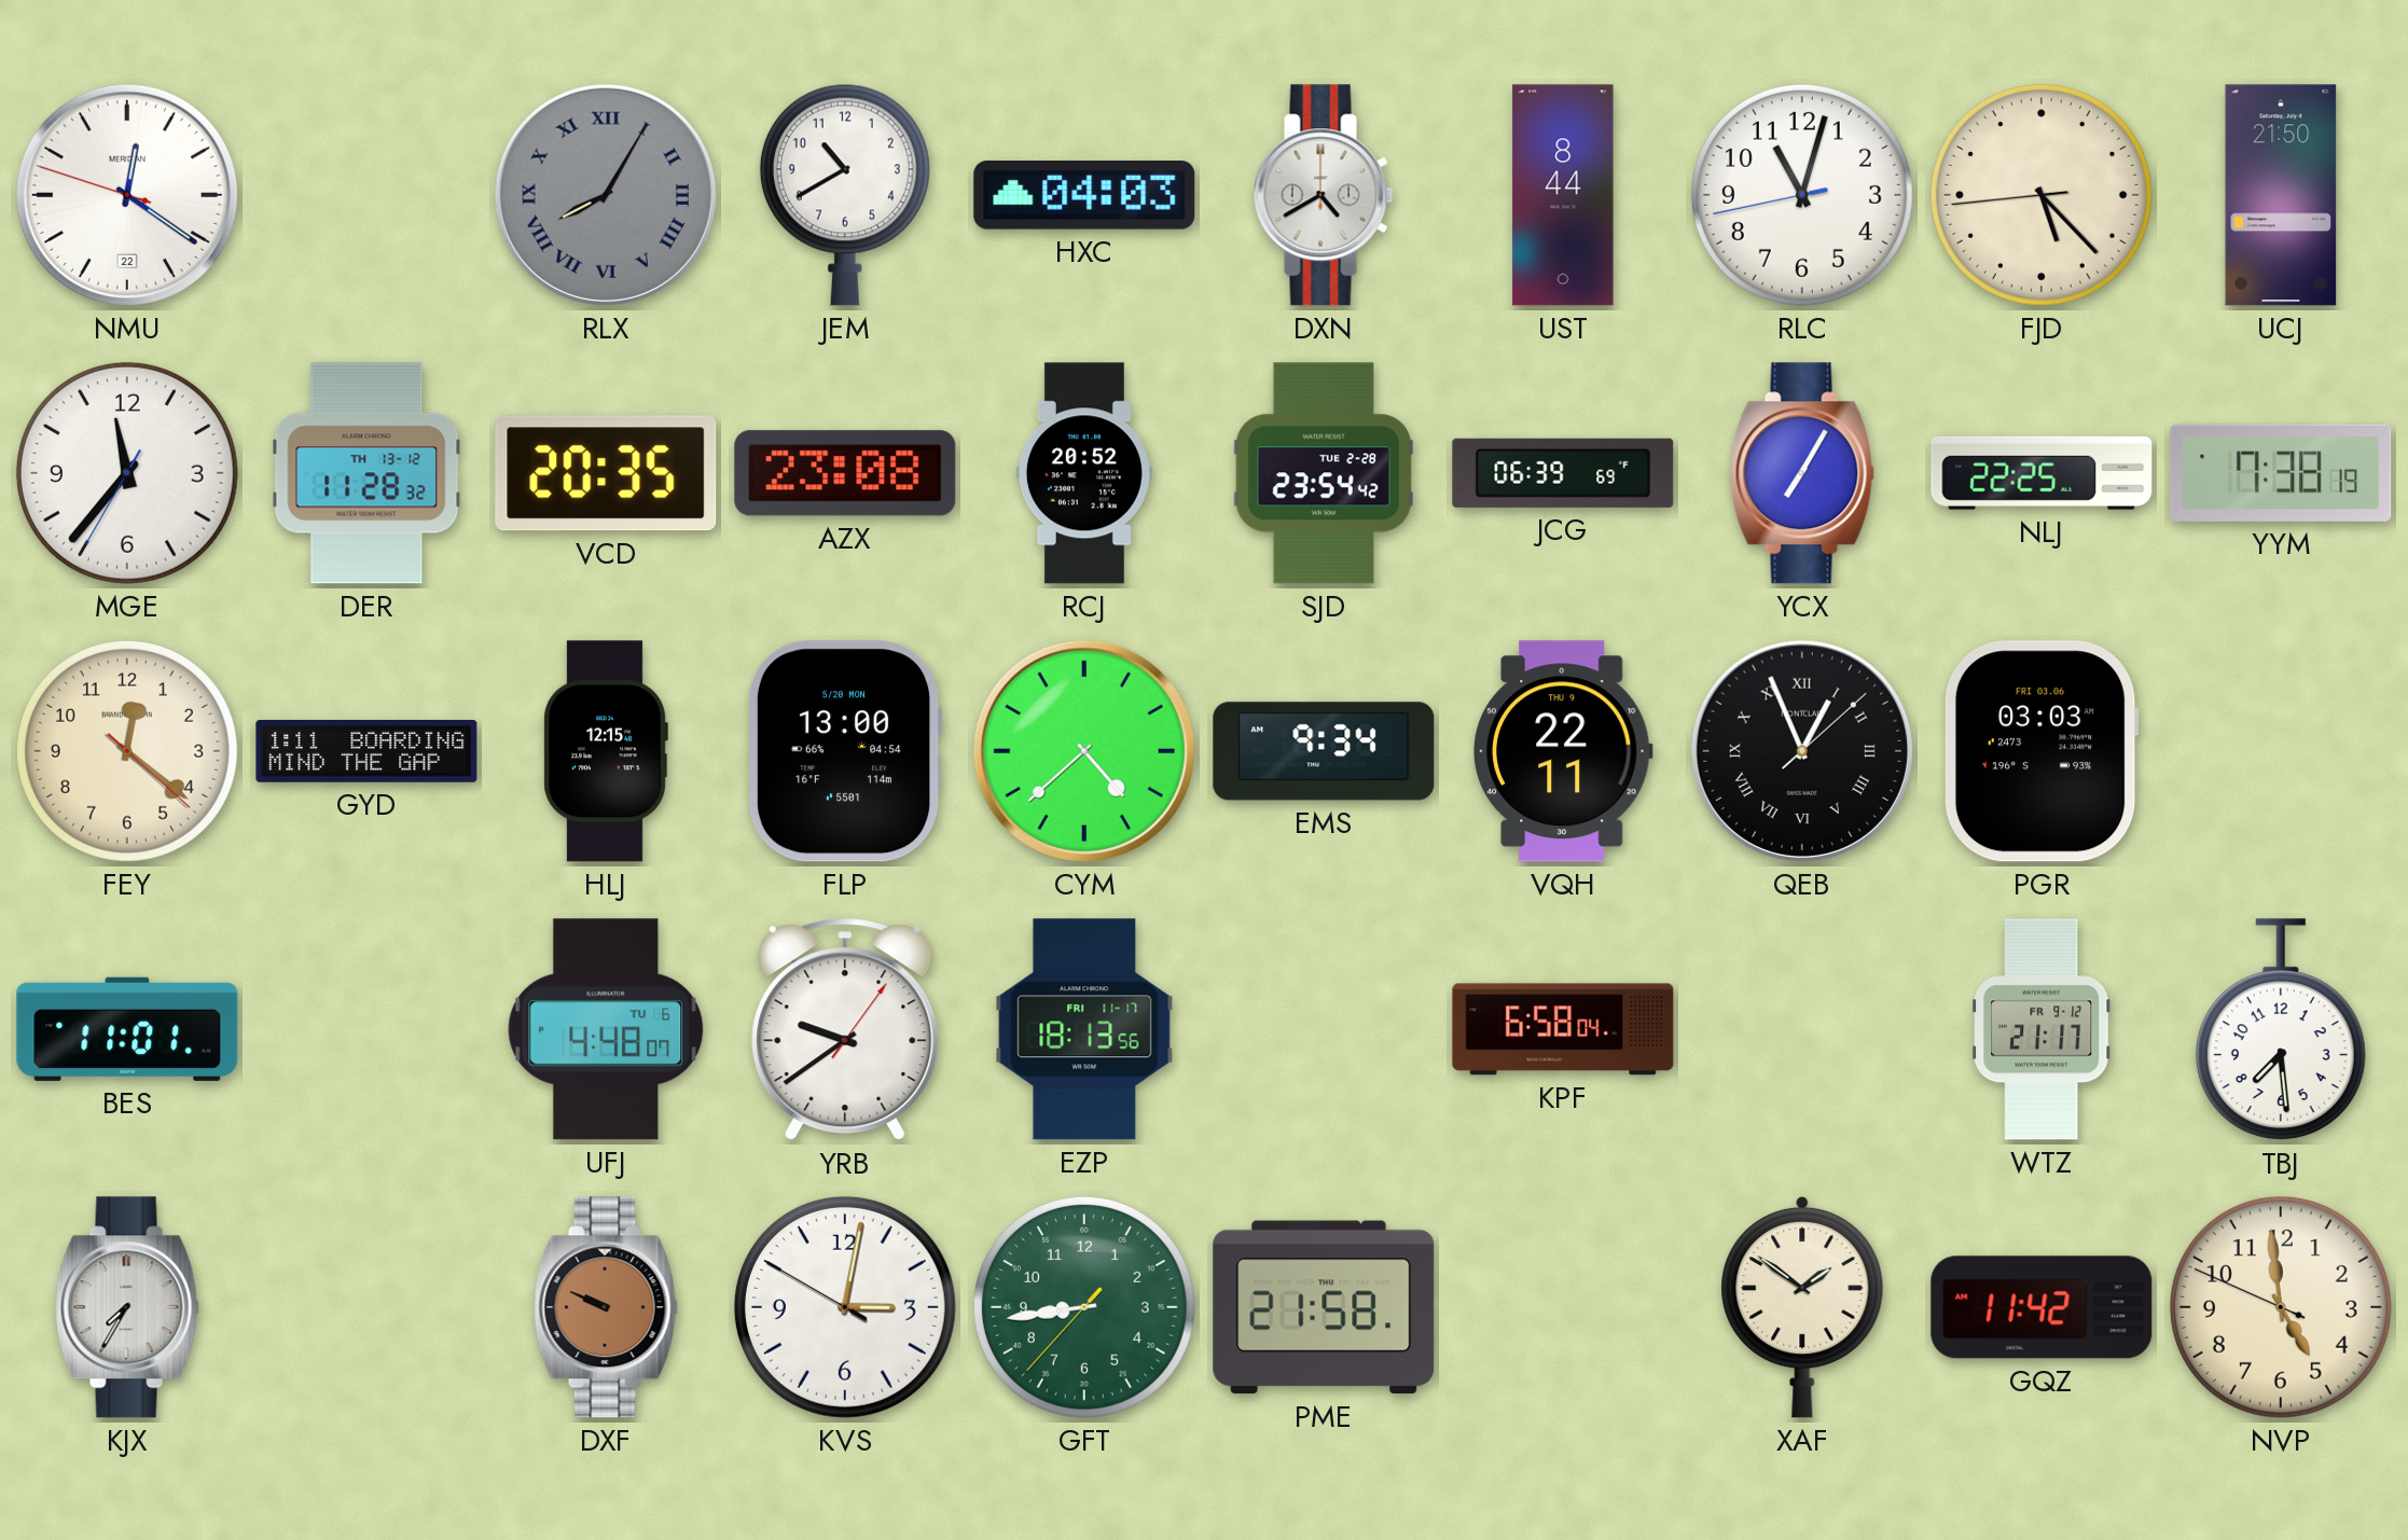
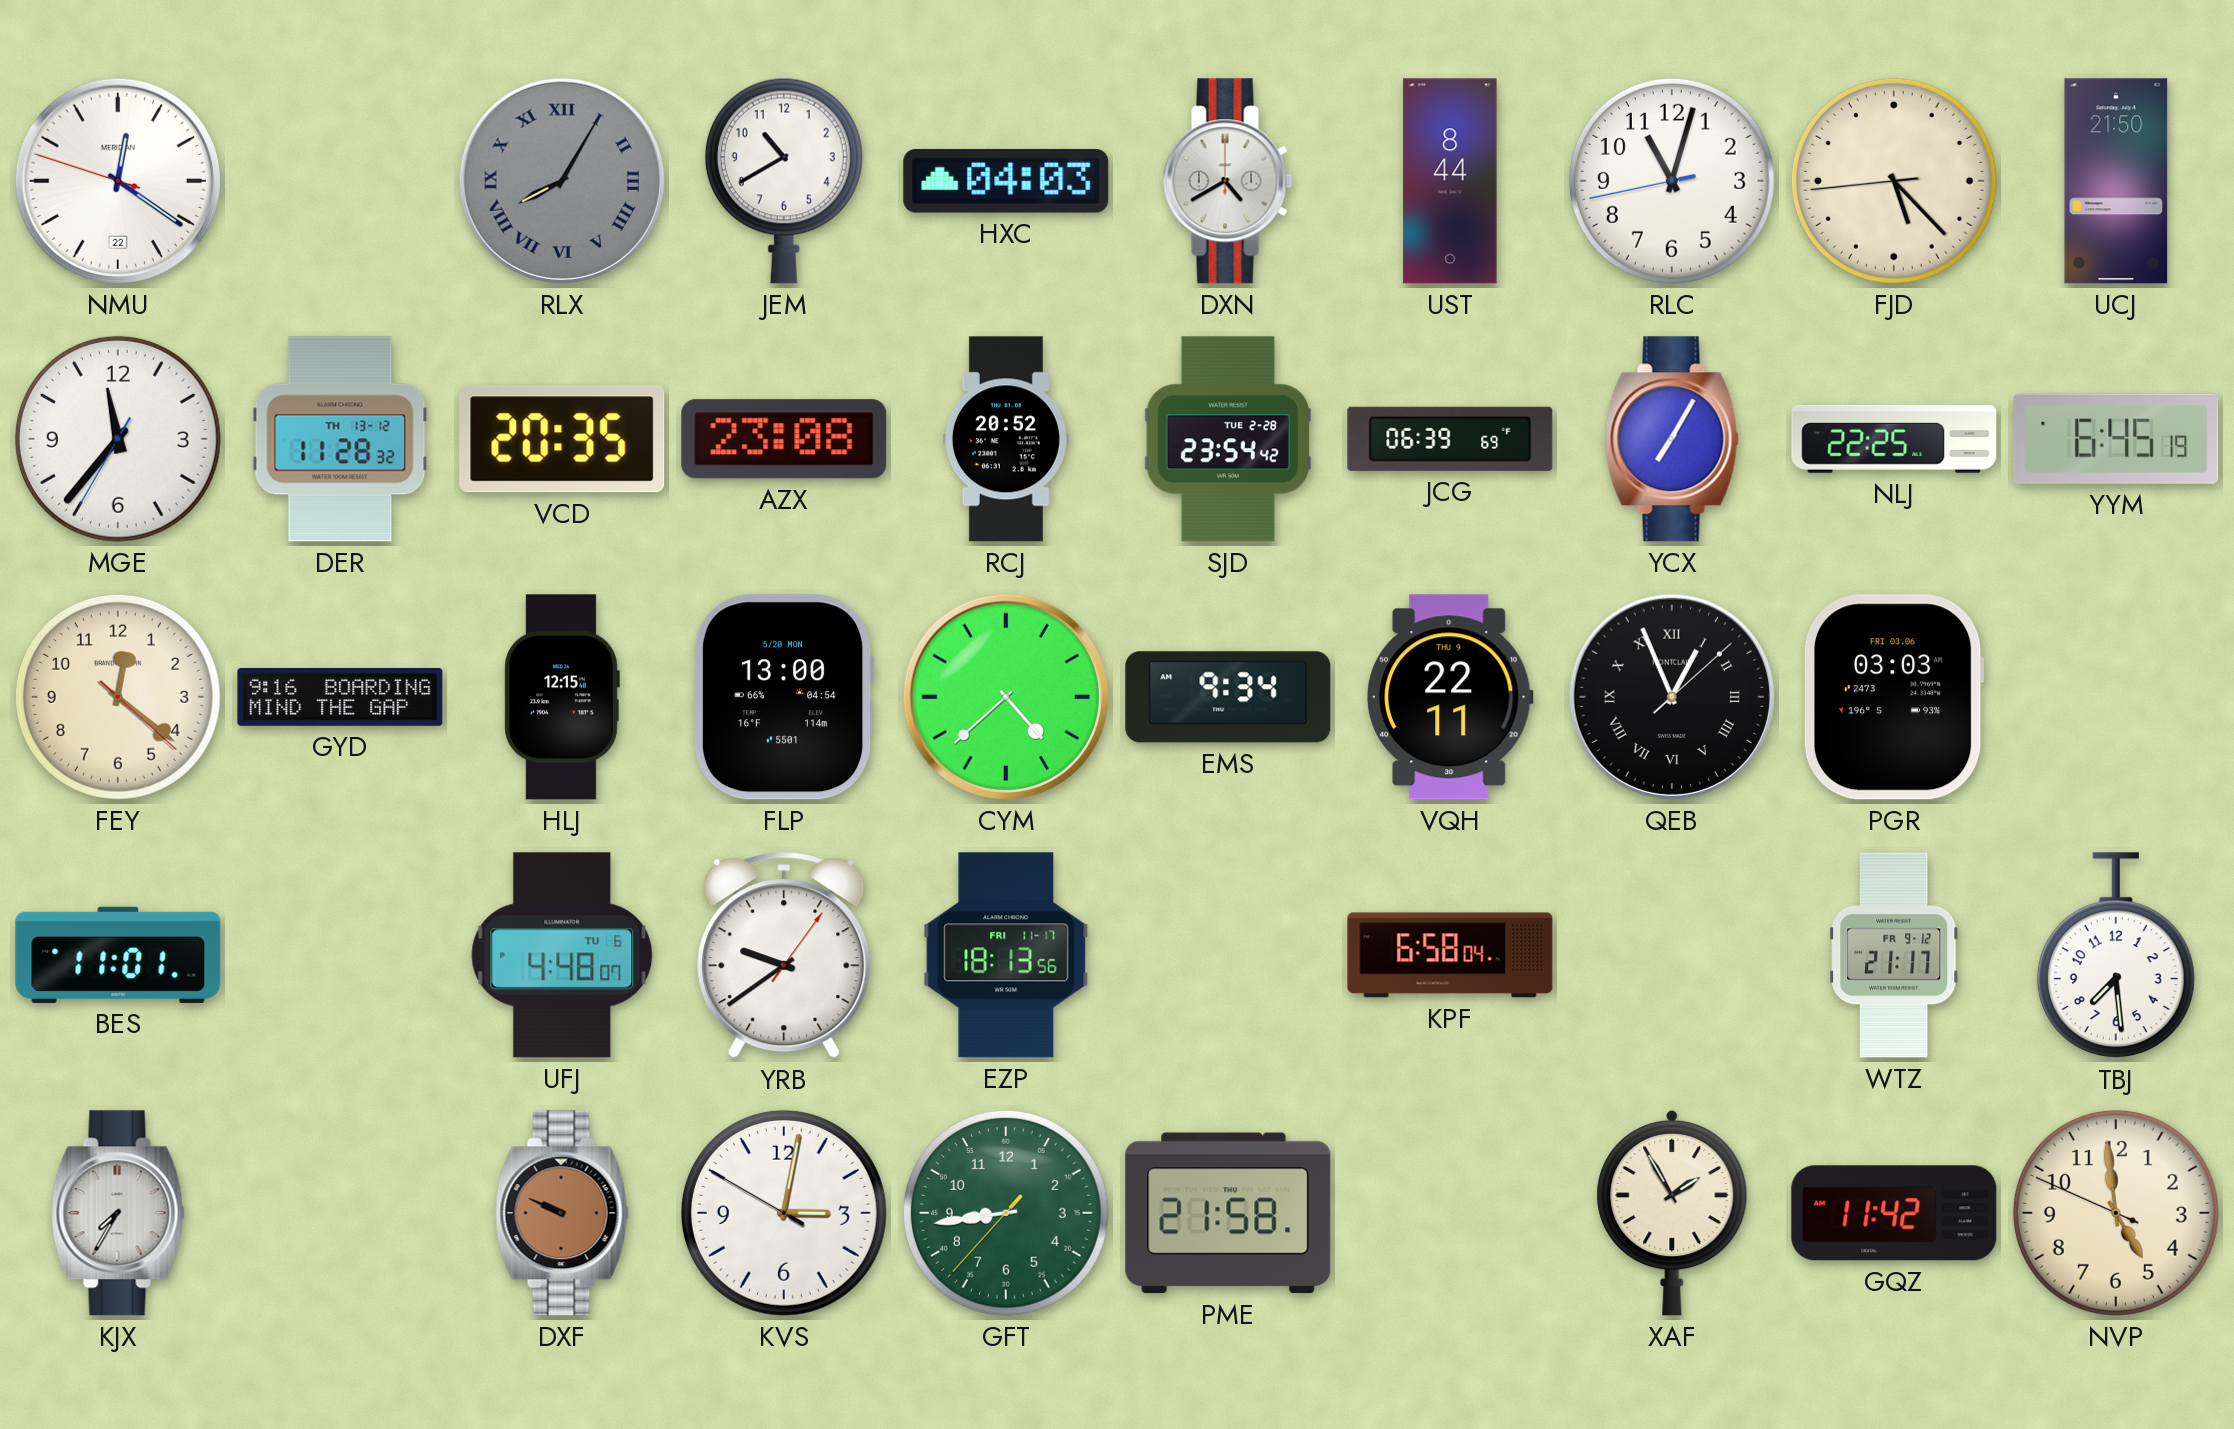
YYM: 7:38 -> 6:45
GYD: 1:11 -> 9:16
XAF: 1:51 -> 1:55
